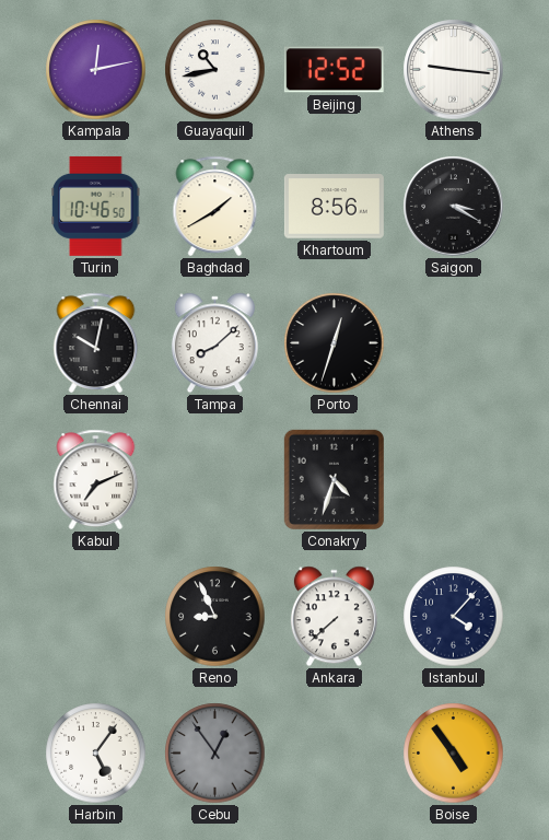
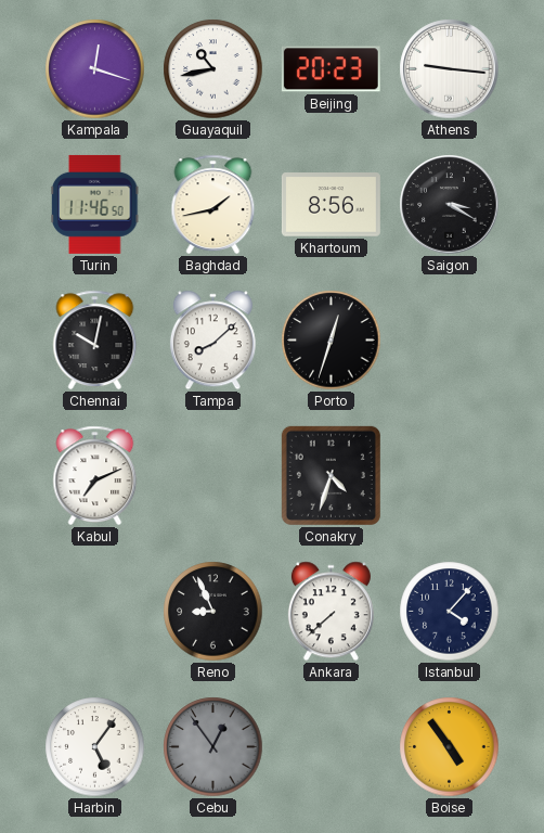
Kampala: 12:13 -> 12:18
Beijing: 12:52 -> 20:23
Turin: 10:46 -> 11:46
Baghdad: 1:40 -> 1:43
